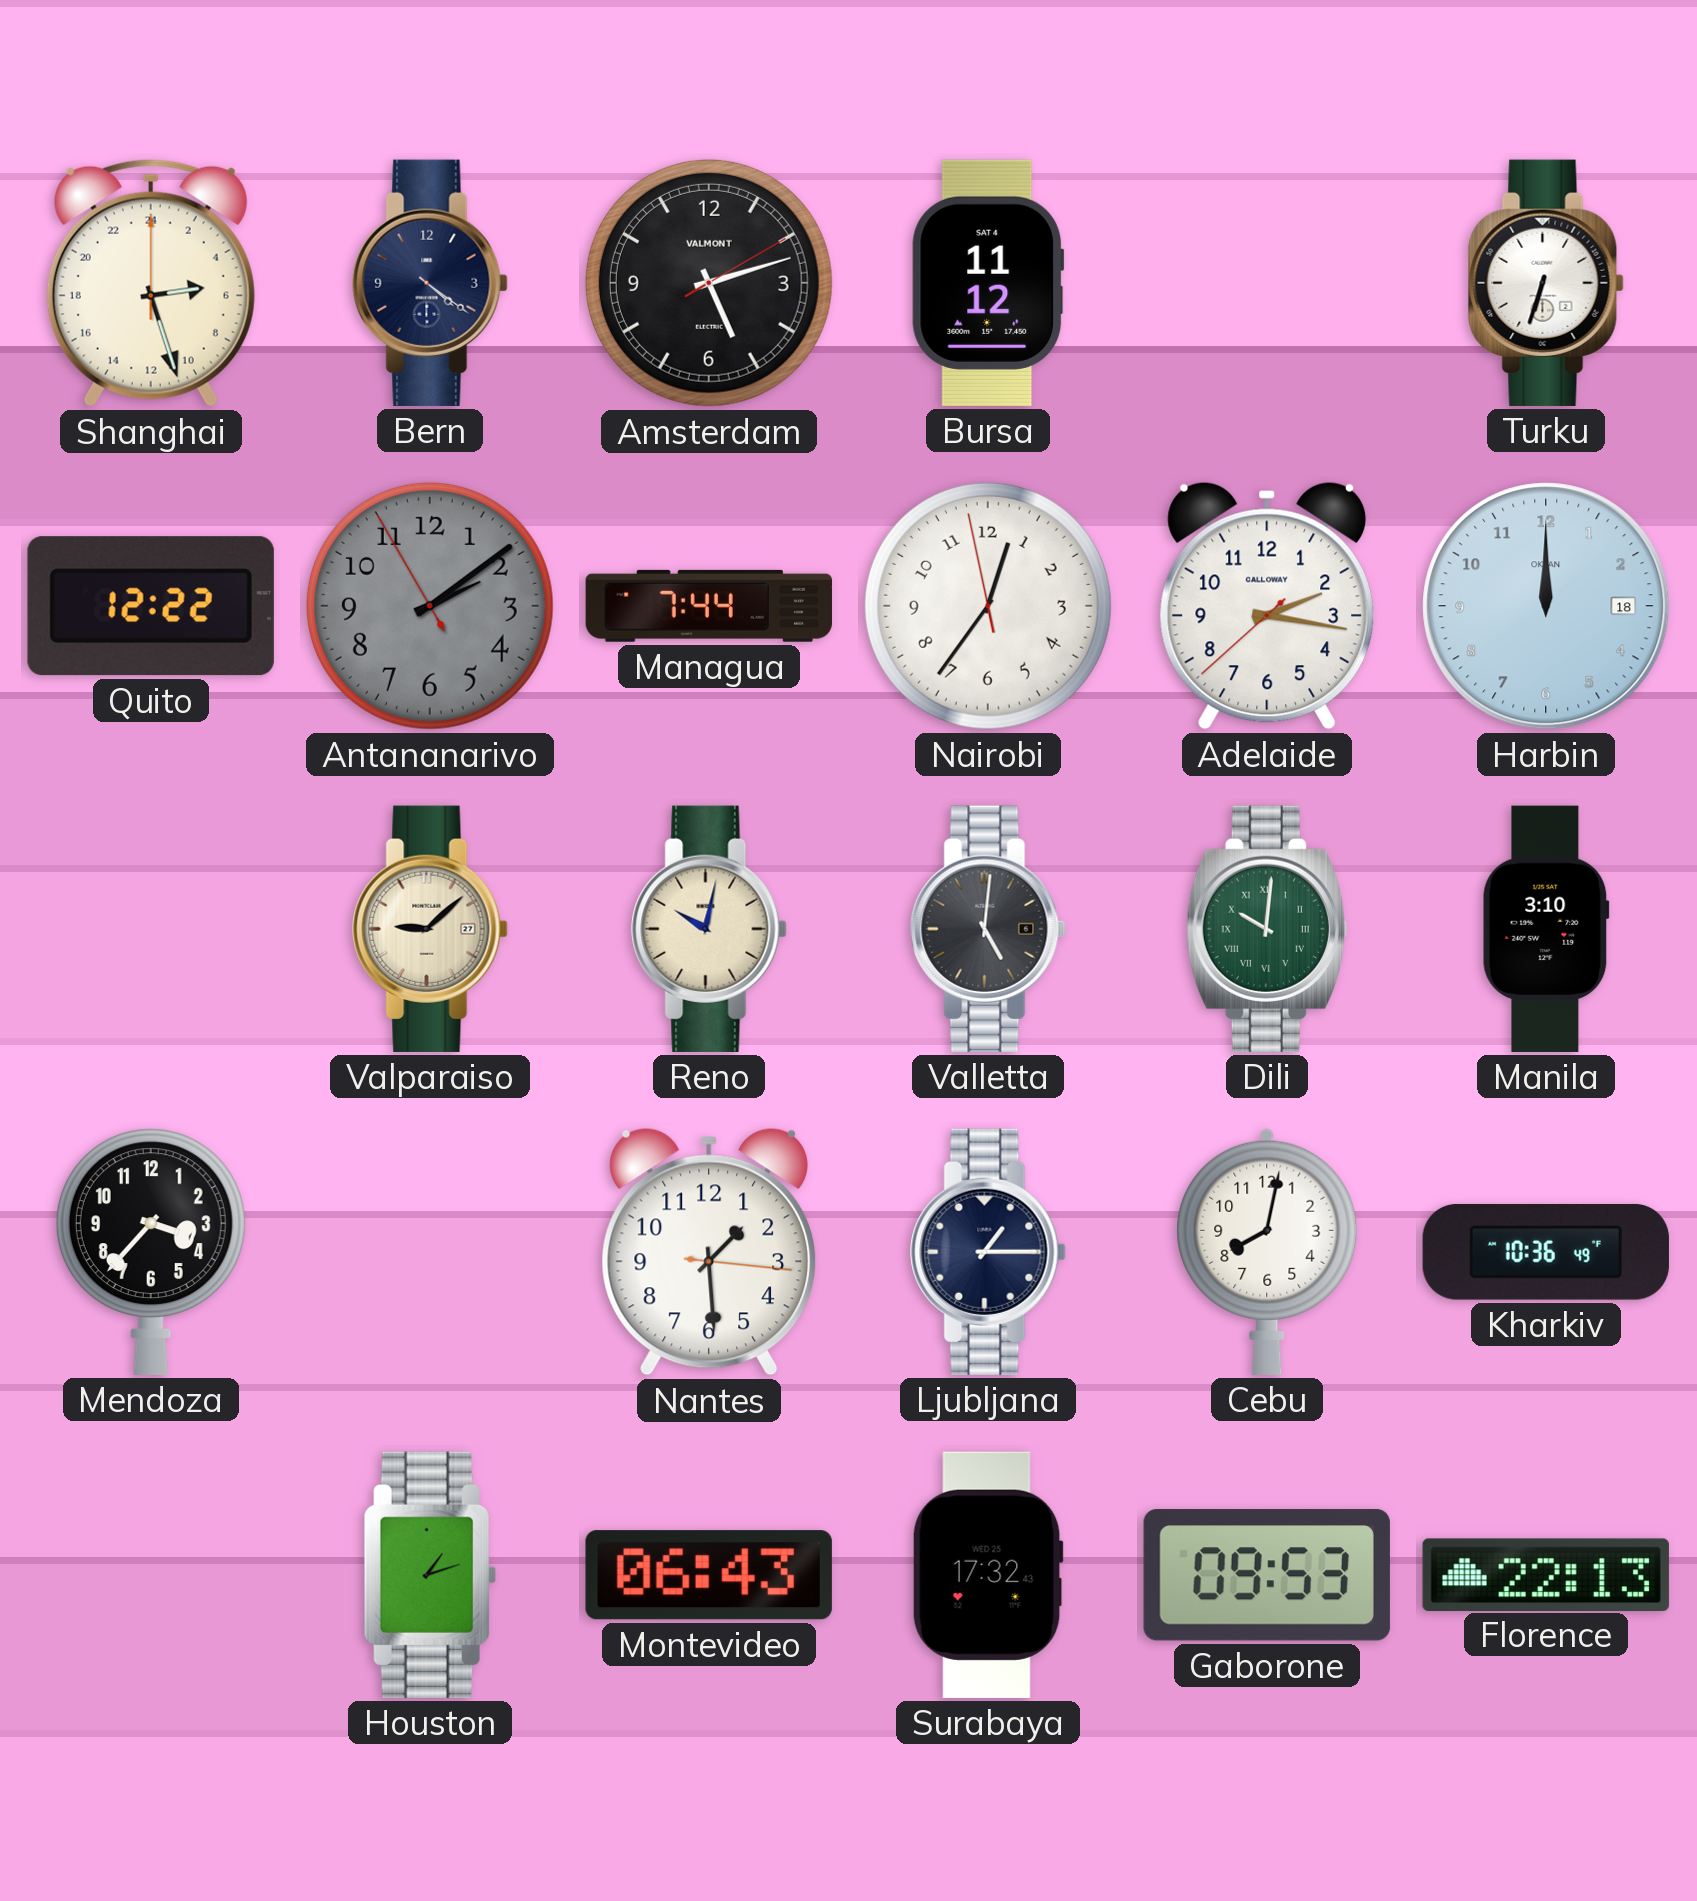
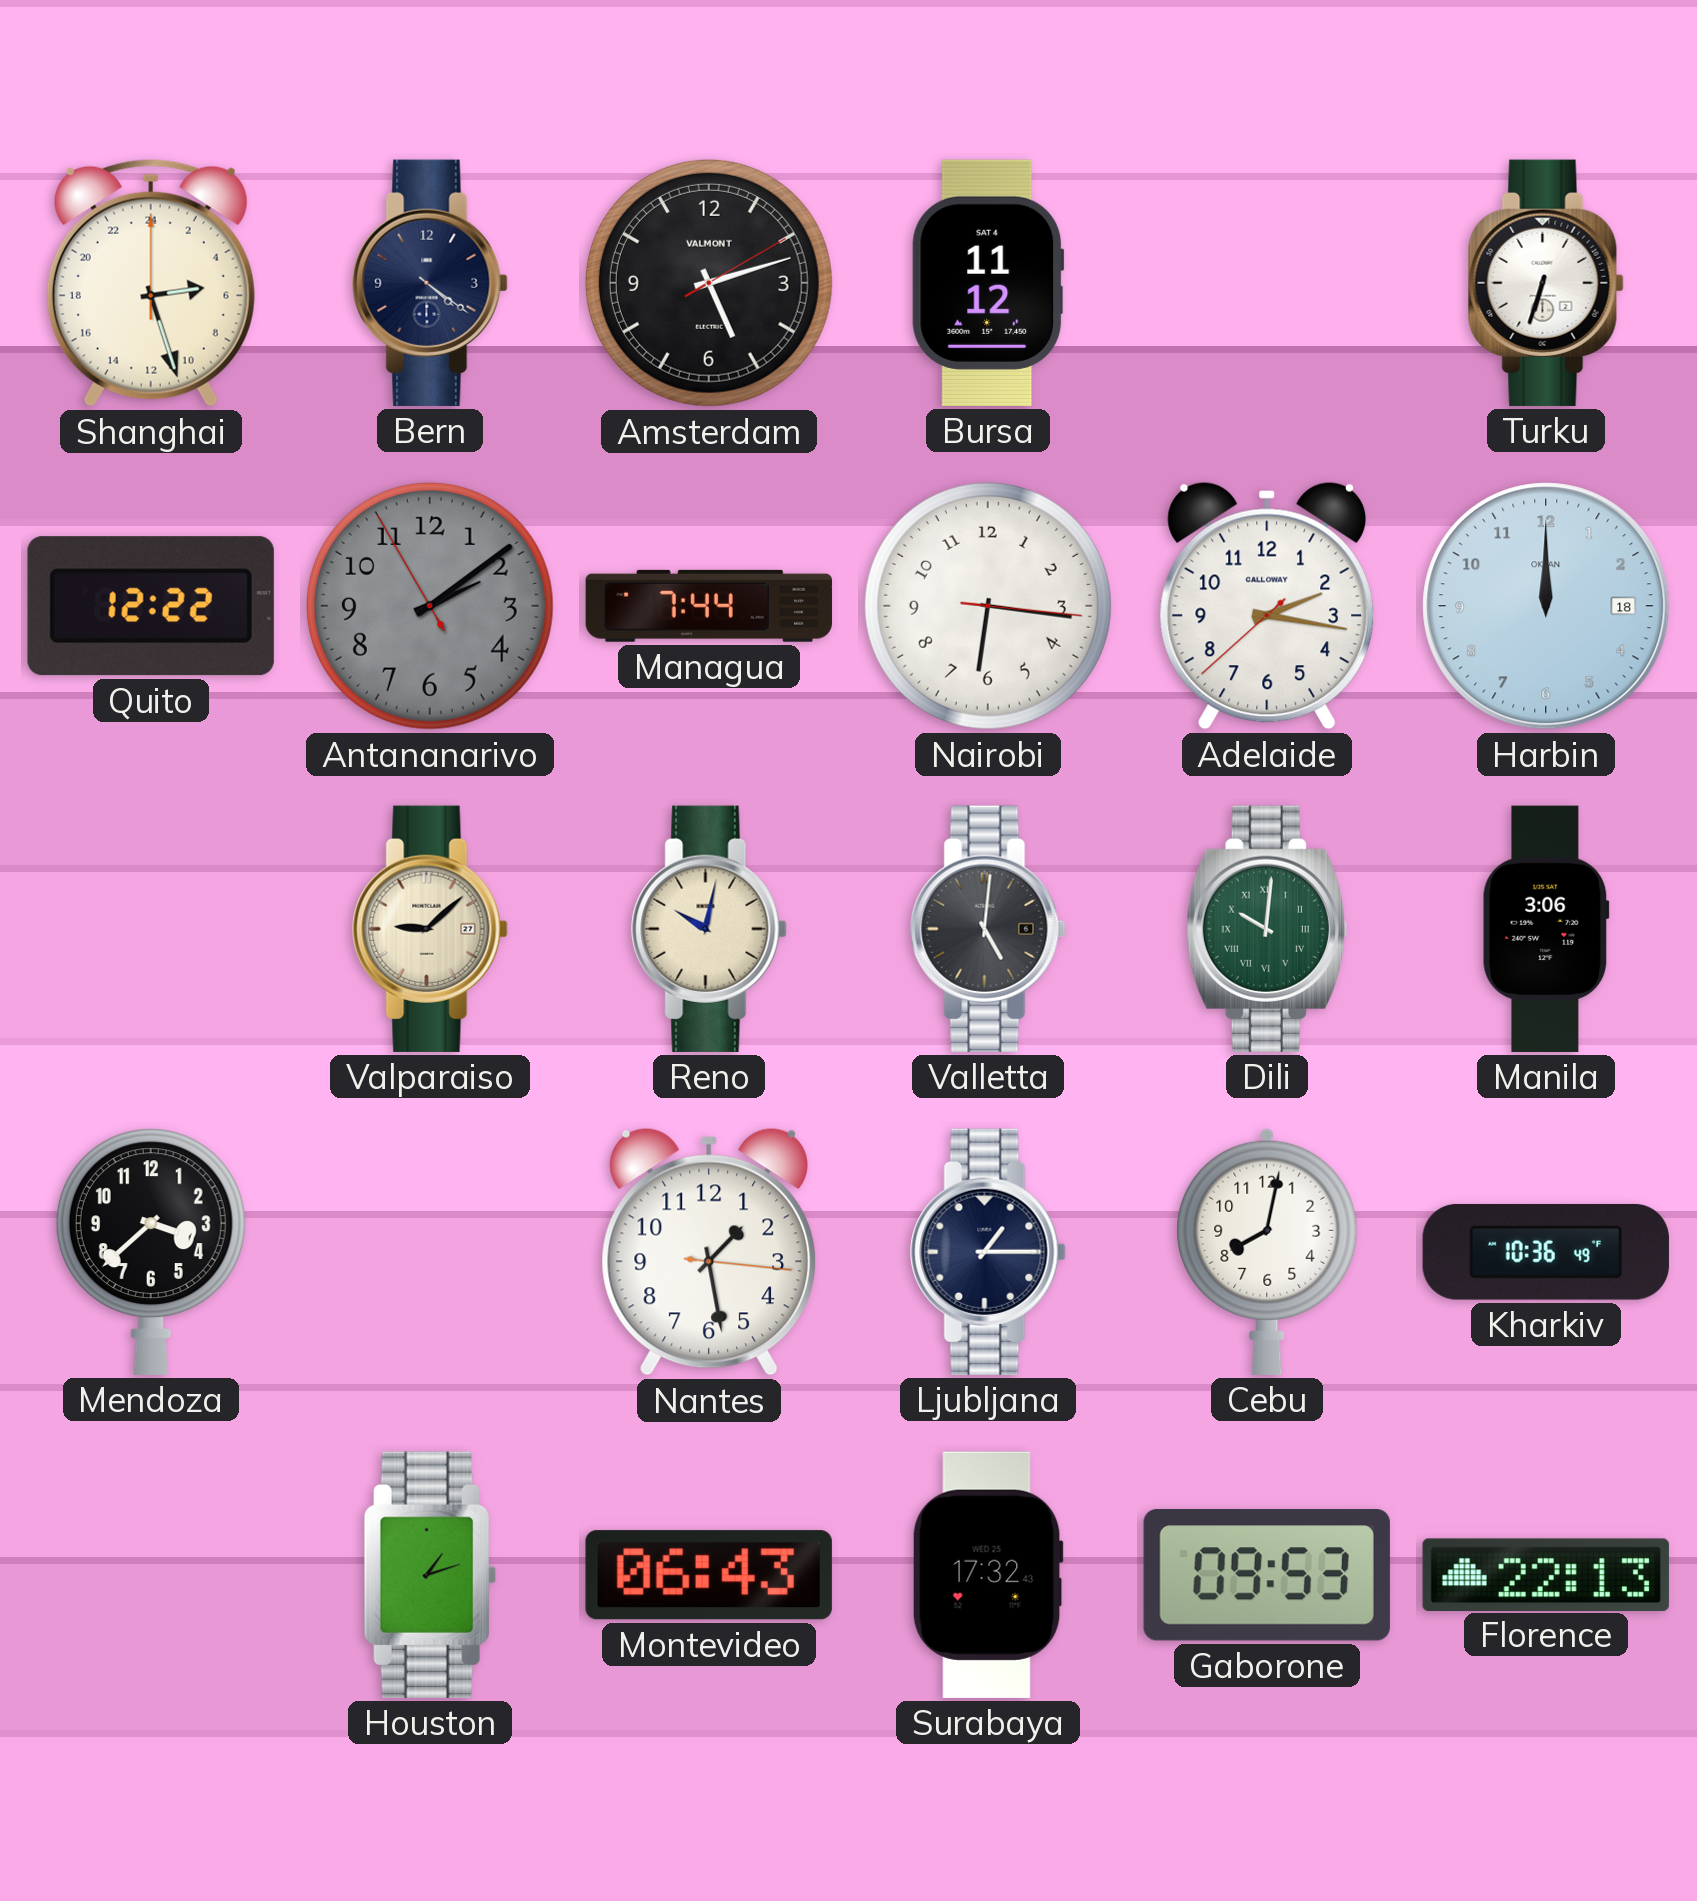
Nairobi: 12:35 -> 6:16
Manila: 3:10 -> 3:06
Mendoza: 3:37 -> 3:38
Nantes: 1:29 -> 1:28
